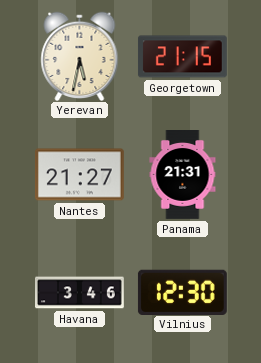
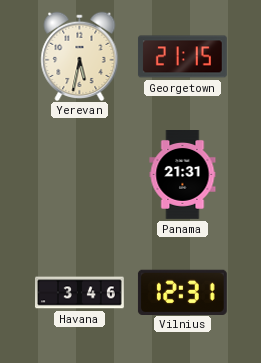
Nantes: 21:27 -> none
Vilnius: 12:30 -> 12:31
